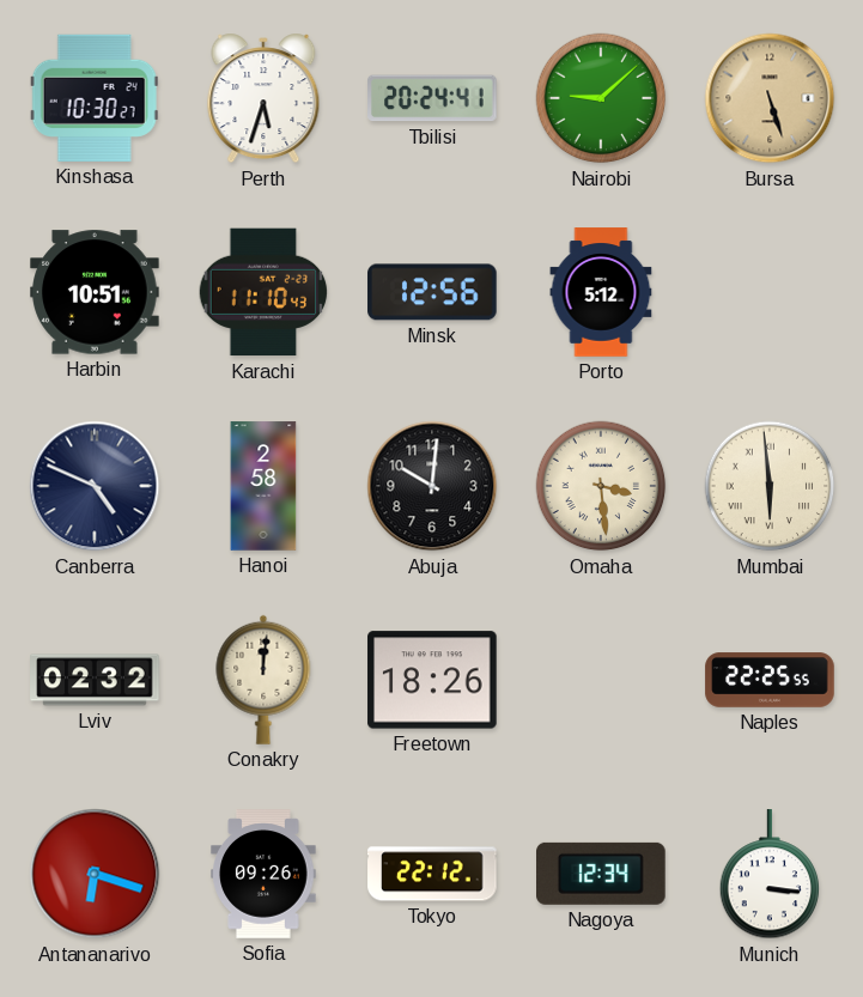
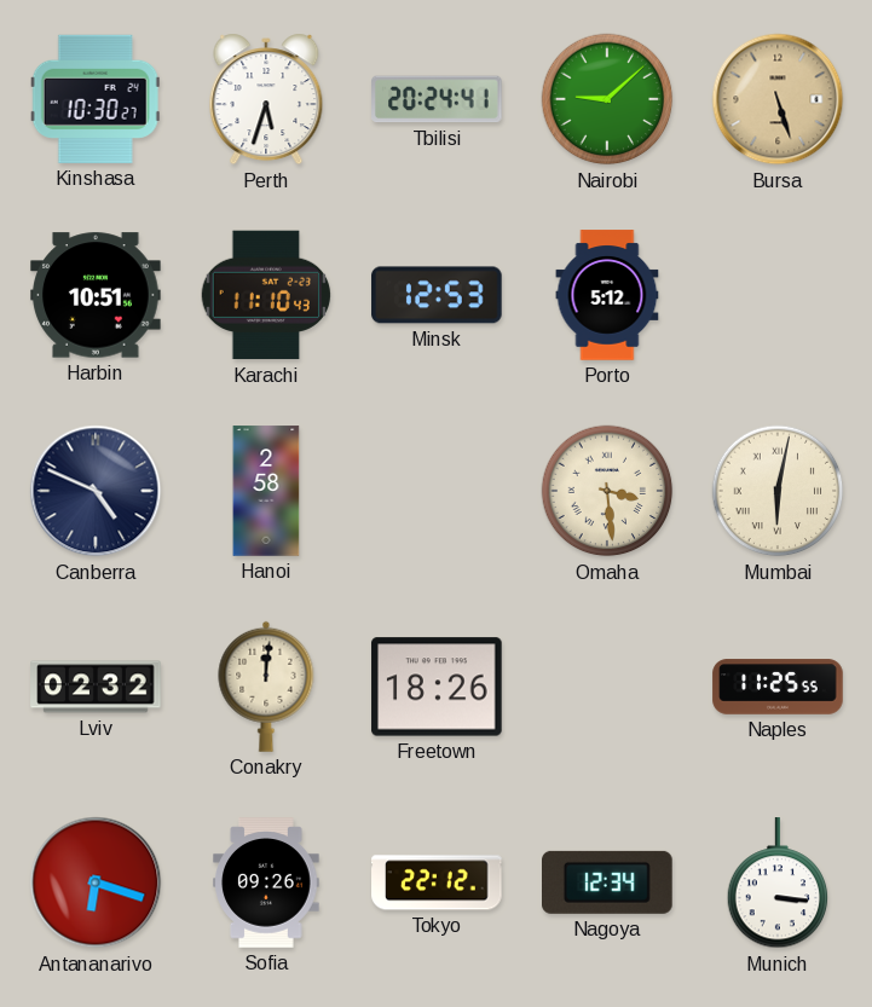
Minsk: 12:56 -> 12:53
Abuja: 10:01 -> none
Mumbai: 5:59 -> 6:02
Naples: 22:25 -> 11:25
